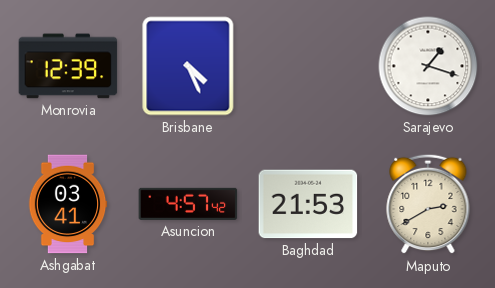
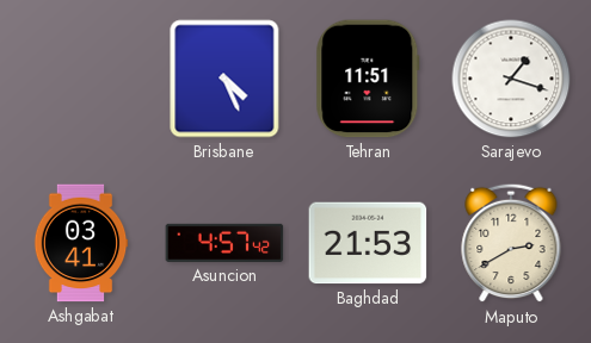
Monrovia: 12:39 -> none
Tehran: none -> 11:51
